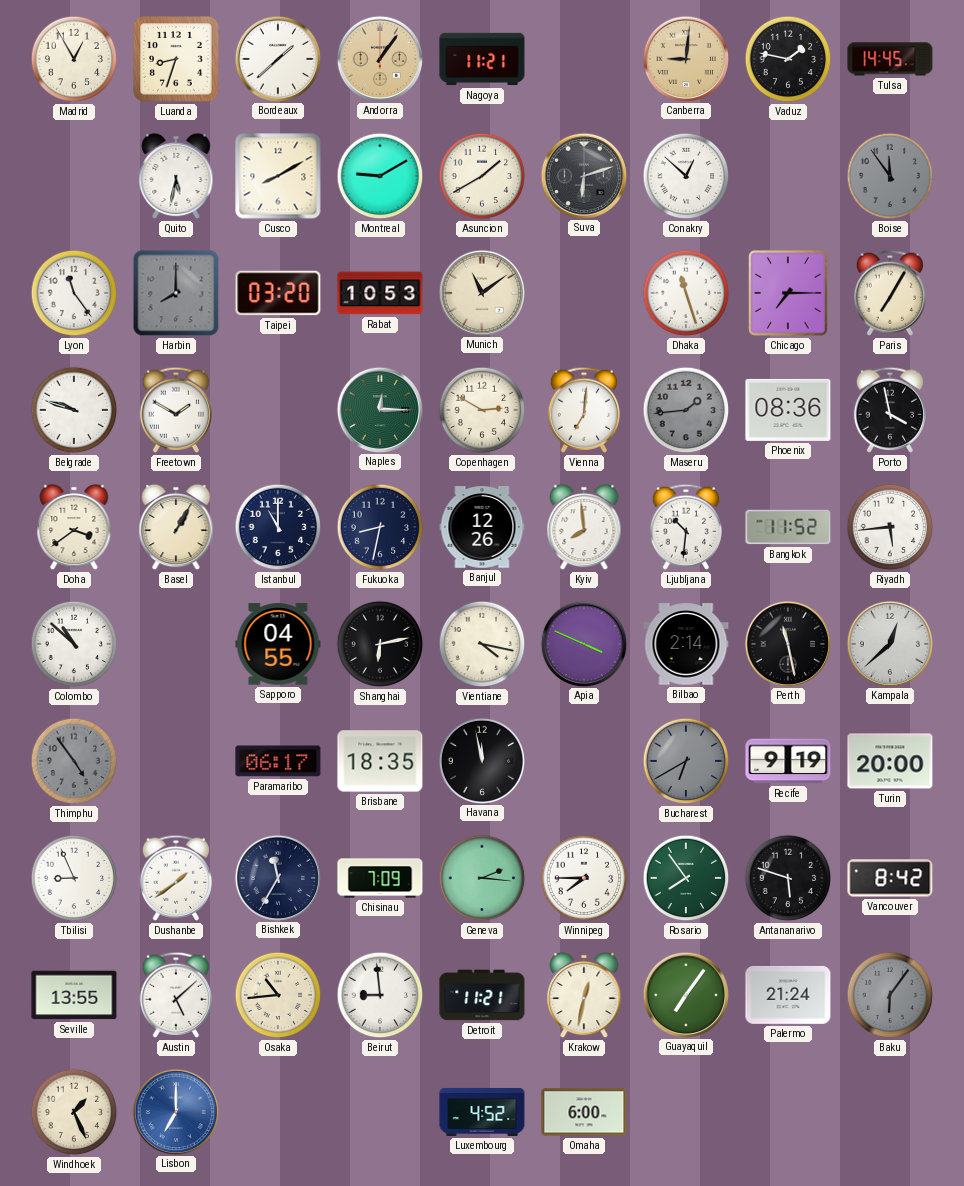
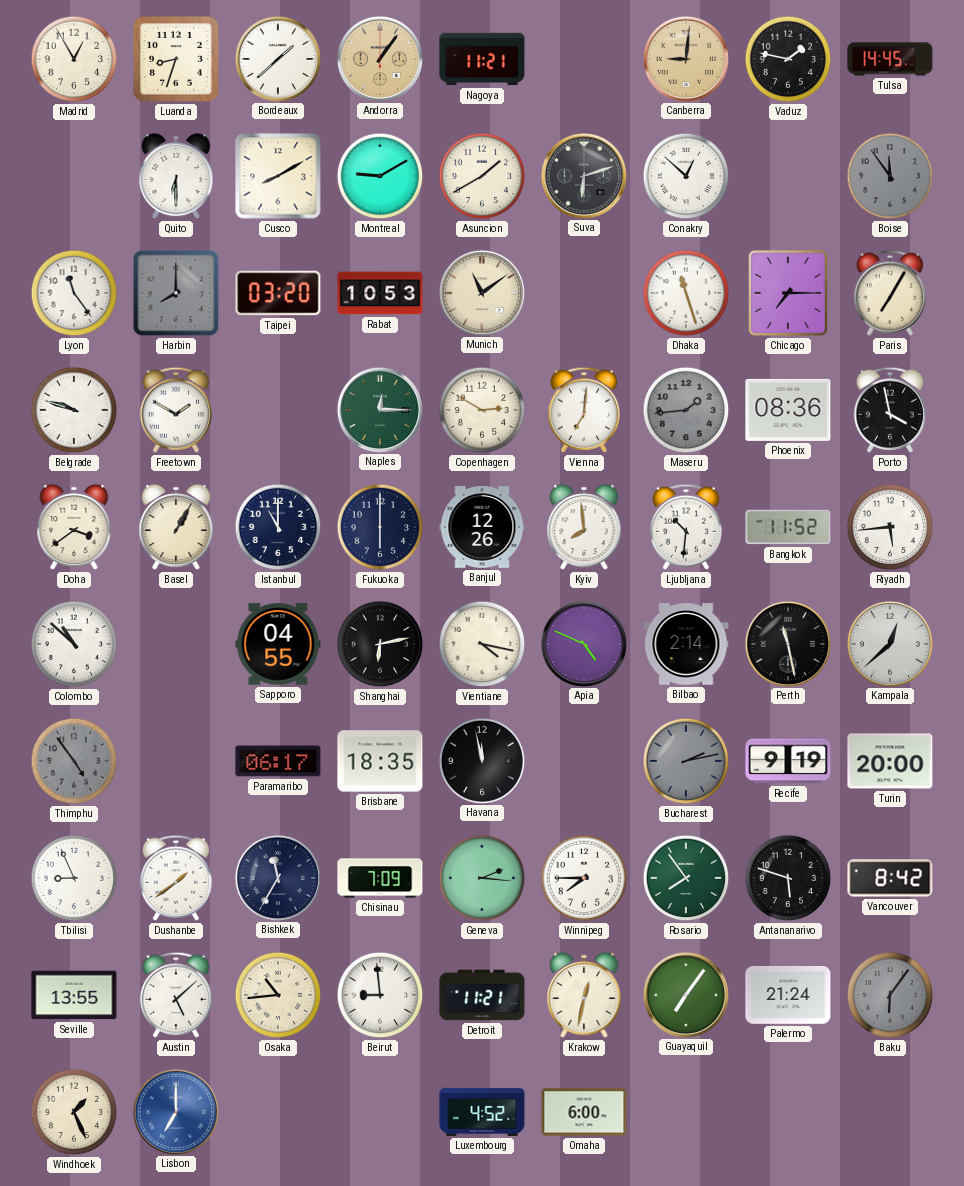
Quito: 5:32 -> 6:30
Fukuoka: 8:32 -> 6:00
Apia: 3:49 -> 4:49
Bucharest: 6:40 -> 2:13
